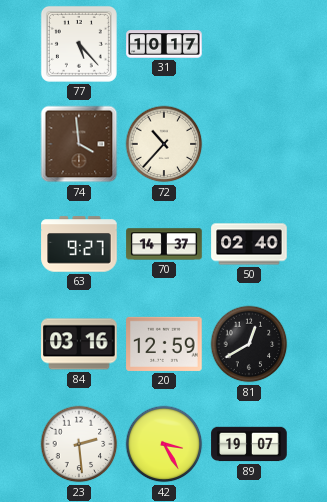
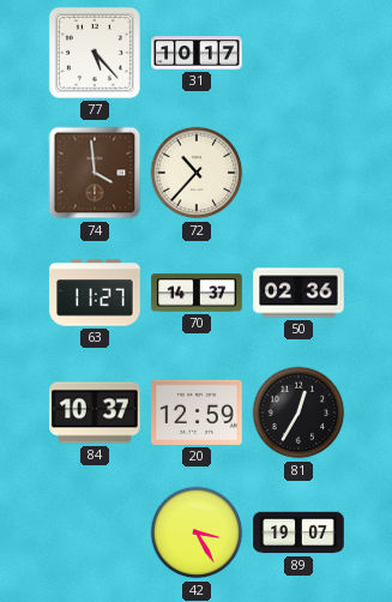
63: 9:27 -> 11:27
50: 02:40 -> 02:36
84: 03:16 -> 10:37
81: 12:40 -> 12:35
23: 2:29 -> none
